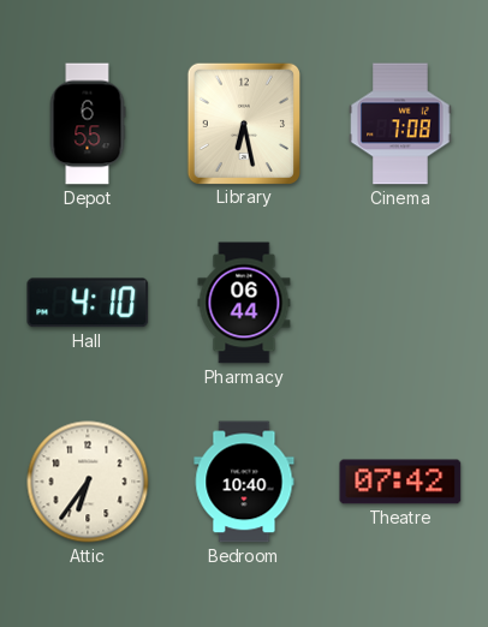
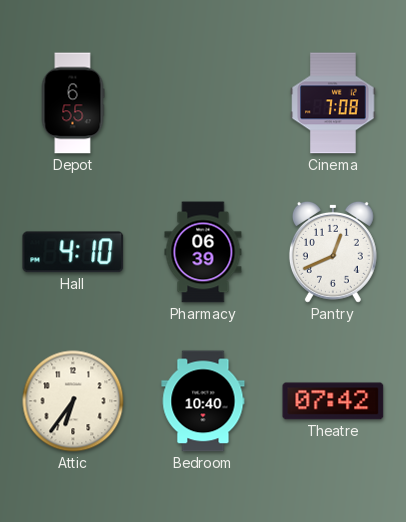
Library: 6:28 -> none
Pharmacy: 06:44 -> 06:39
Pantry: none -> 12:41
